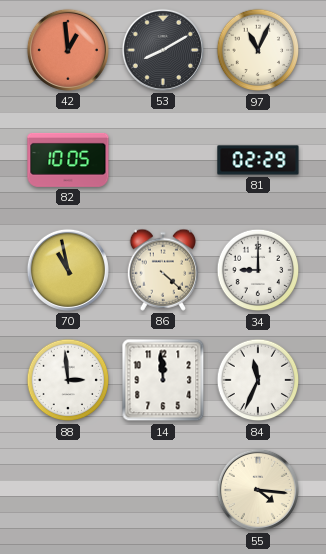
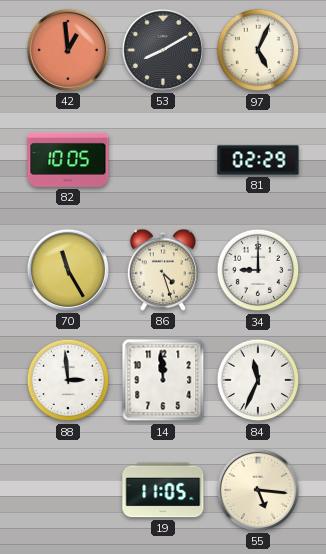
97: 11:04 -> 5:04
70: 10:58 -> 11:25
86: 4:22 -> 4:27
19: none -> 11:05
55: 4:16 -> 5:16
